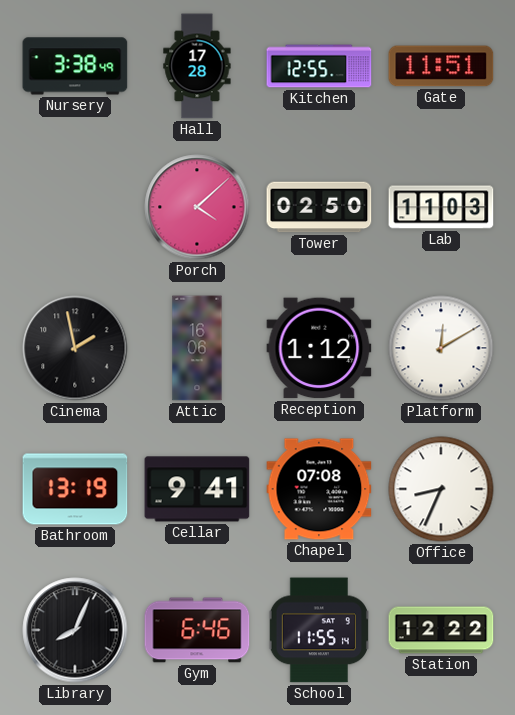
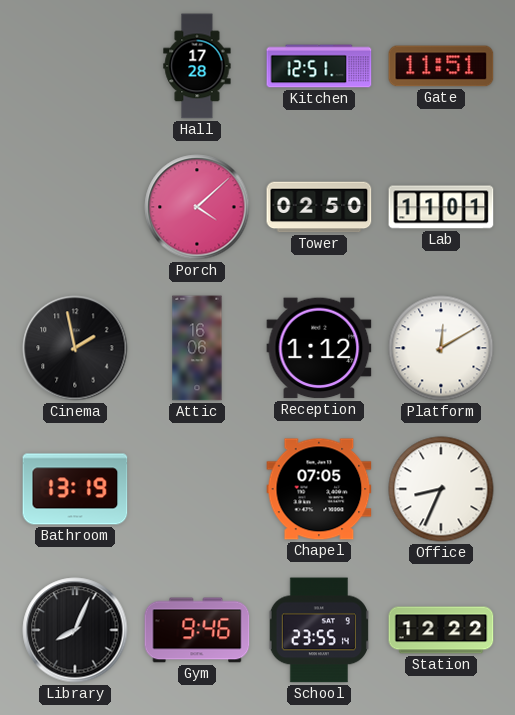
Nursery: 3:38 -> none
Kitchen: 12:55 -> 12:51
Lab: 11:03 -> 11:01
Cellar: 9:41 -> none
Chapel: 07:08 -> 07:05
Gym: 6:46 -> 9:46
School: 11:55 -> 23:55
